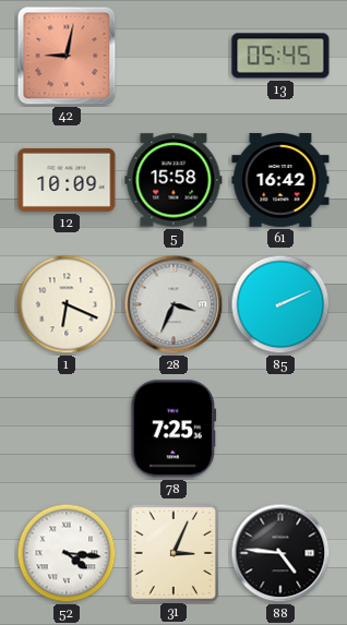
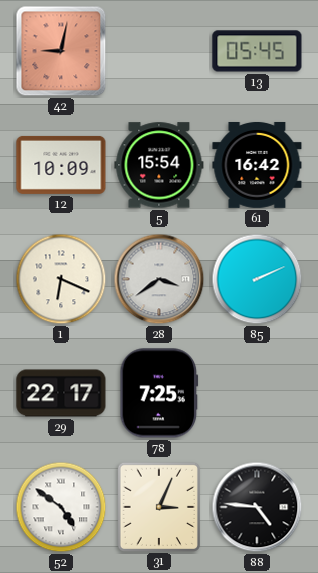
5: 15:58 -> 15:54
28: 3:34 -> 3:39
29: none -> 22:17
52: 4:16 -> 4:51
